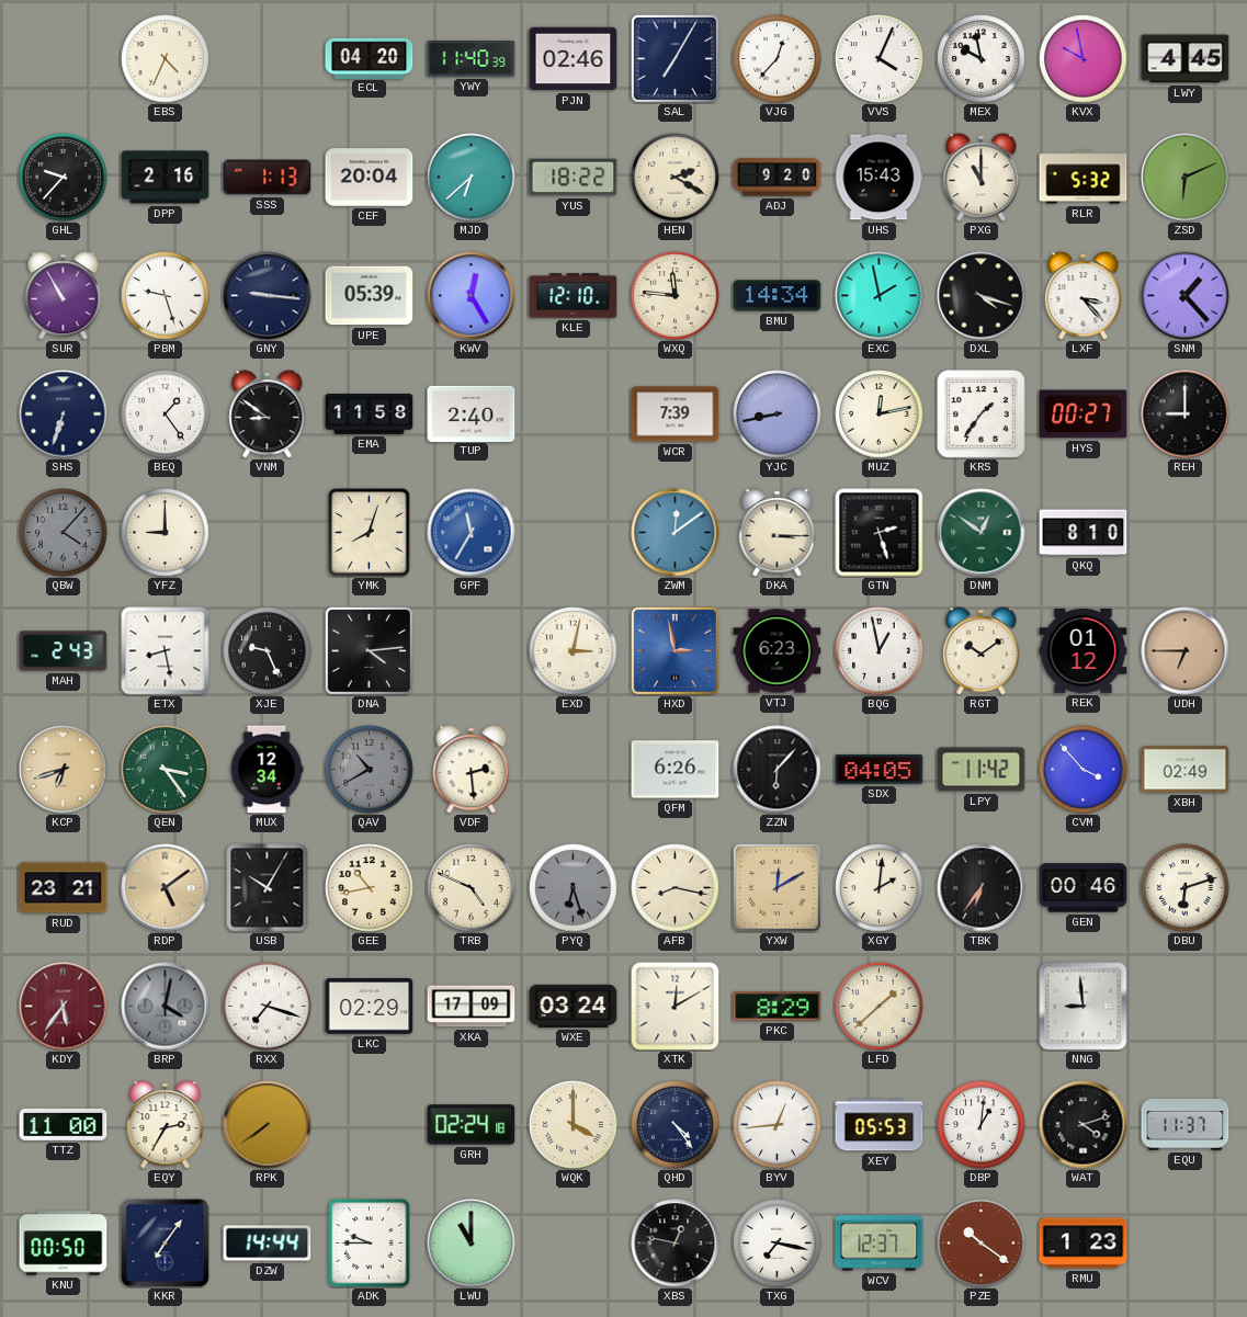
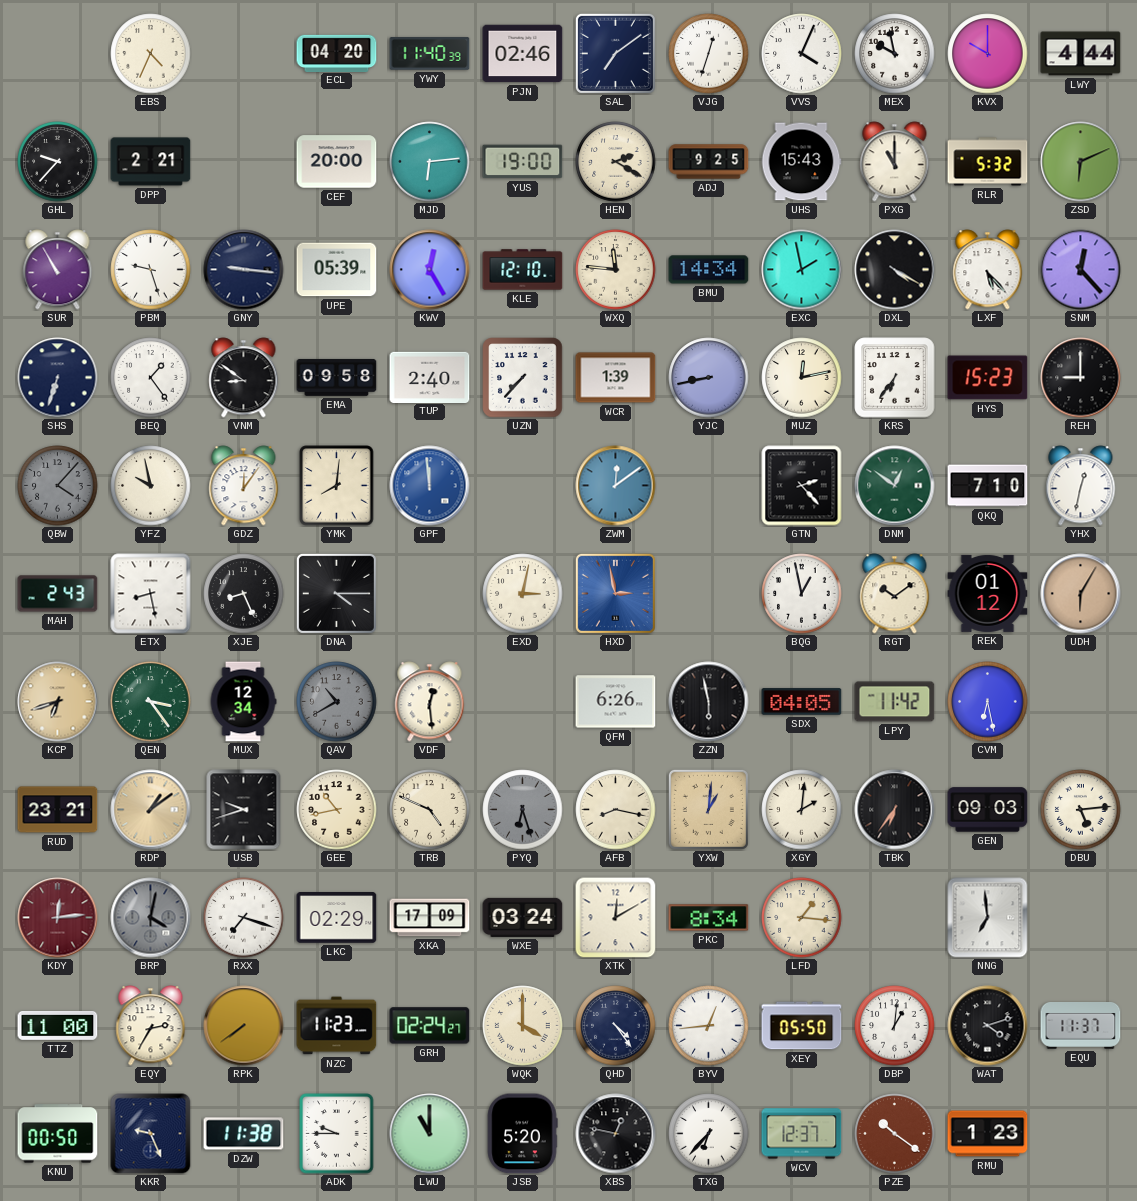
SAL: 7:05 -> 7:09
VJG: 12:37 -> 12:33
KVX: 9:58 -> 10:00
LWY: 4:45 -> 4:44
DPP: 2:16 -> 2:21
SSS: 1:13 -> none
CEF: 20:04 -> 20:00
MJD: 6:38 -> 6:14
YUS: 18:22 -> 19:00
ADJ: 9:20 -> 9:25
DXL: 4:18 -> 4:20
LXF: 3:23 -> 5:23
SNM: 1:23 -> 12:23
EMA: 11:58 -> 09:58
UZN: none -> 7:37
WCR: 7:39 -> 1:39
KRS: 1:36 -> 6:36
HYS: 00:27 -> 15:23
YFZ: 9:00 -> 9:58
GDZ: none -> 12:06
YMK: 8:03 -> 8:01
GPF: 11:35 -> 11:59
DKA: 3:15 -> none
GTN: 2:27 -> 2:23
QKQ: 8:10 -> 7:10
YHX: none -> 12:32
XJE: 9:26 -> 8:26
DNA: 4:14 -> 4:15
VTJ: 6:23 -> none
UDH: 6:45 -> 6:05
VDF: 2:29 -> 12:29
ZZN: 6:07 -> 5:58
CVM: 3:53 -> 6:28
XBH: 02:49 -> none
RDP: 5:09 -> 1:09
USB: 10:05 -> 9:42
YXW: 12:10 -> 1:01
GEN: 00:46 -> 09:03
DBU: 6:12 -> 5:14
KDY: 5:36 -> 12:14
PKC: 8:29 -> 8:34
LFD: 1:38 -> 1:16
NNG: 8:59 -> 6:59
NZC: none -> 11:23
GRH: 02:24:18 -> 02:24:27
XEY: 05:53 -> 05:50
KKR: 7:06 -> 9:26
DZW: 14:44 -> 11:38
JSB: none -> 5:20
TXG: 7:17 -> 6:37
